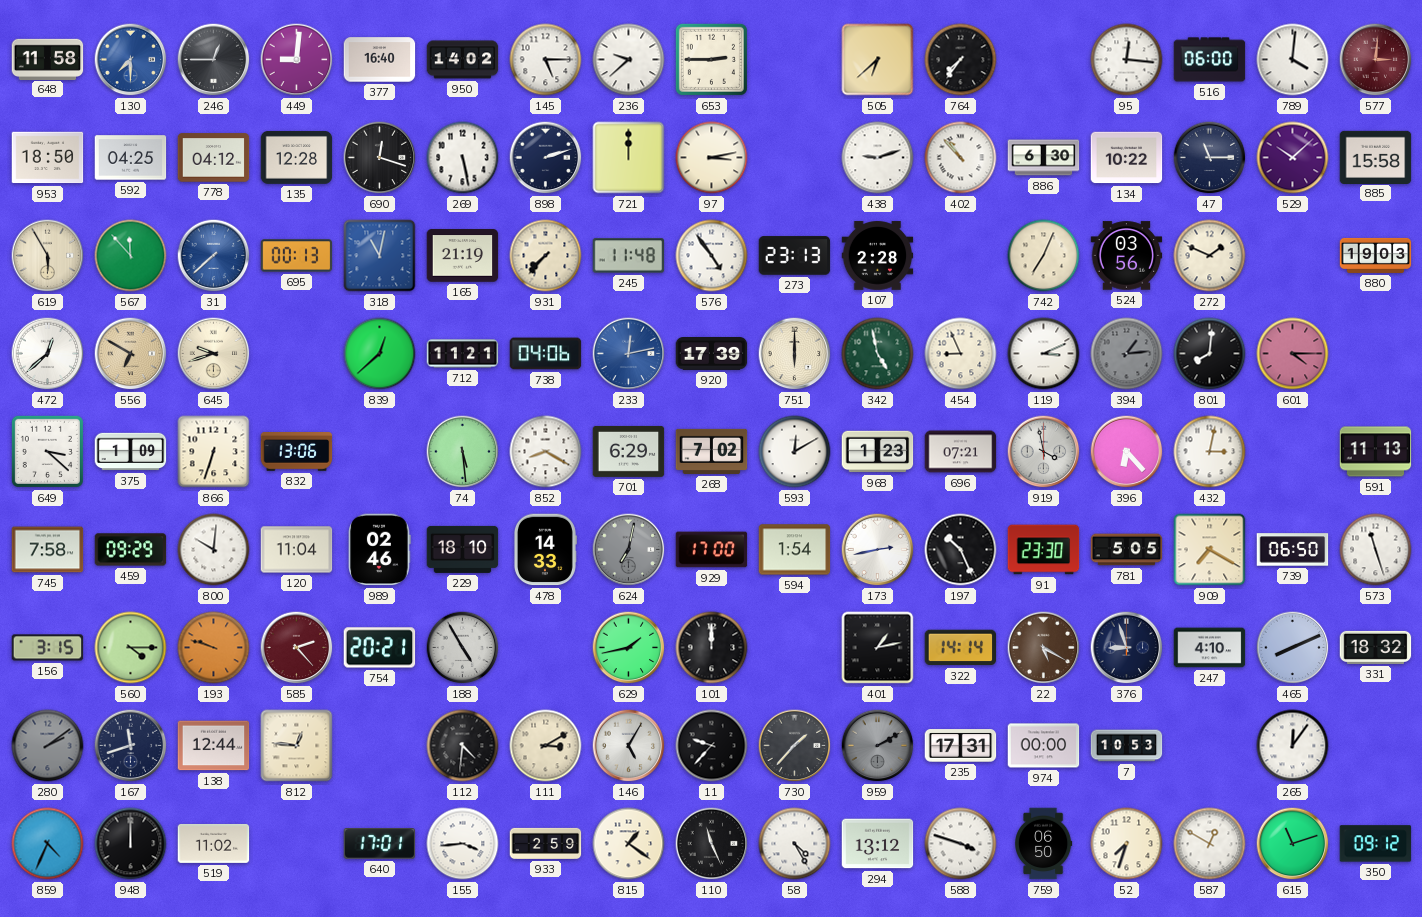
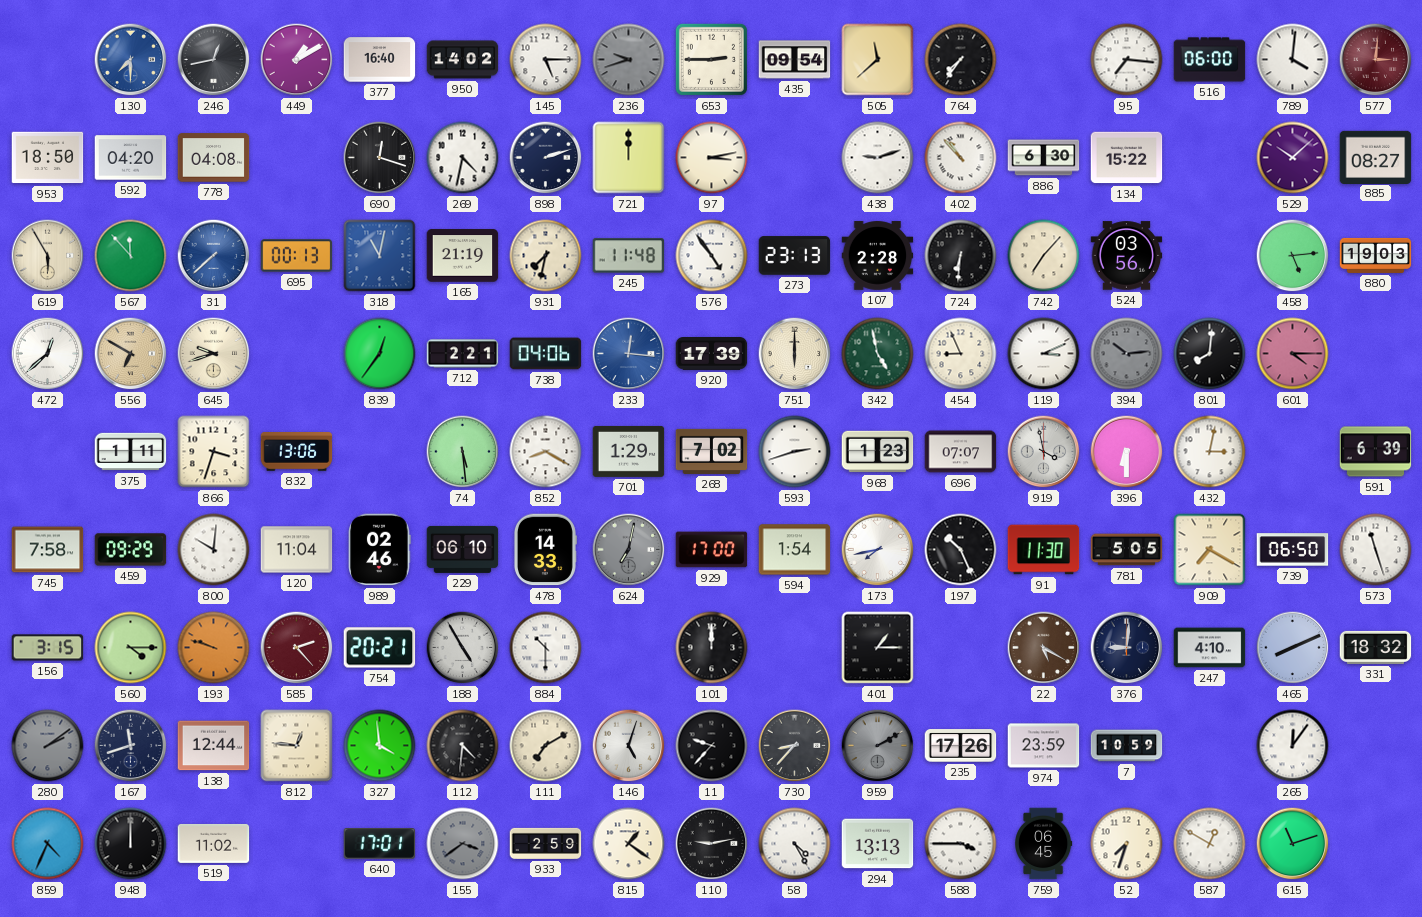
648: 11:58 -> none
246: 12:45 -> 12:43
449: 9:01 -> 1:10
236: 9:38 -> 9:42
236 dial: white -> grey
435: none -> 09:54
505: 6:38 -> 11:38
95: 12:16 -> 7:16
592: 04:25 -> 04:20
778: 04:12 -> 04:08
135: 12:28 -> none
269: 5:28 -> 4:32
134: 10:22 -> 15:22
47: 11:15 -> none
885: 15:58 -> 08:27
931: 7:37 -> 7:32
724: none -> 6:31
742: 7:04 -> 7:07
272: 1:49 -> none
458: none -> 5:14
839: 12:38 -> 12:36
712: 11:21 -> 2:21
233: 12:13 -> 12:16
394: 1:14 -> 10:14
649: 3:22 -> none
375: 1:09 -> 1:11
866: 6:33 -> 3:33
701: 6:29 -> 1:29
593: 12:10 -> 2:42
696: 07:21 -> 07:07
396: 6:23 -> 6:30
591: 11:13 -> 6:39
229: 18:10 -> 06:10
173: 2:43 -> 7:43
91: 23:30 -> 11:30
884: none -> 10:30
629: 1:43 -> none
401: 1:13 -> 1:15
322: 14:14 -> none
376: 8:57 -> 9:01
327: none -> 3:59
111: 3:10 -> 7:10
146: 5:05 -> 5:03
730: 1:37 -> 8:37
235: 17:31 -> 17:26
974: 00:00 -> 23:59
7: 10:53 -> 10:59
155: 3:44 -> 3:39
155 dial: white -> grey
110: 11:26 -> 9:13
294: 13:12 -> 13:13
588: 3:48 -> 3:45
759: 06:50 -> 06:45
350: 09:12 -> none
